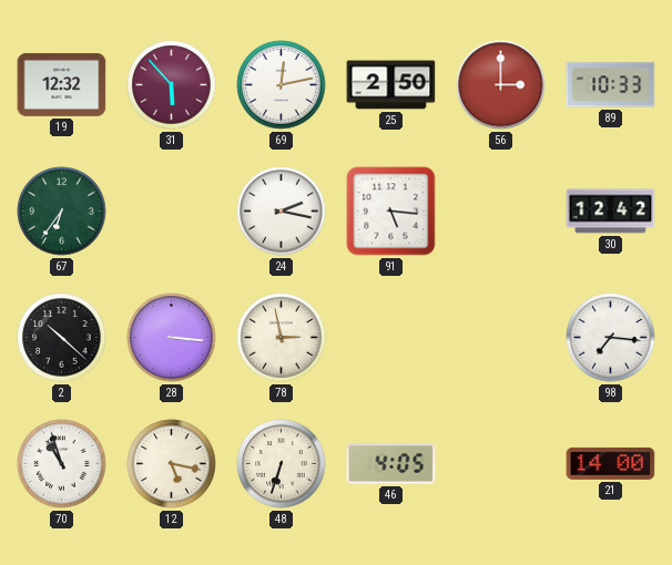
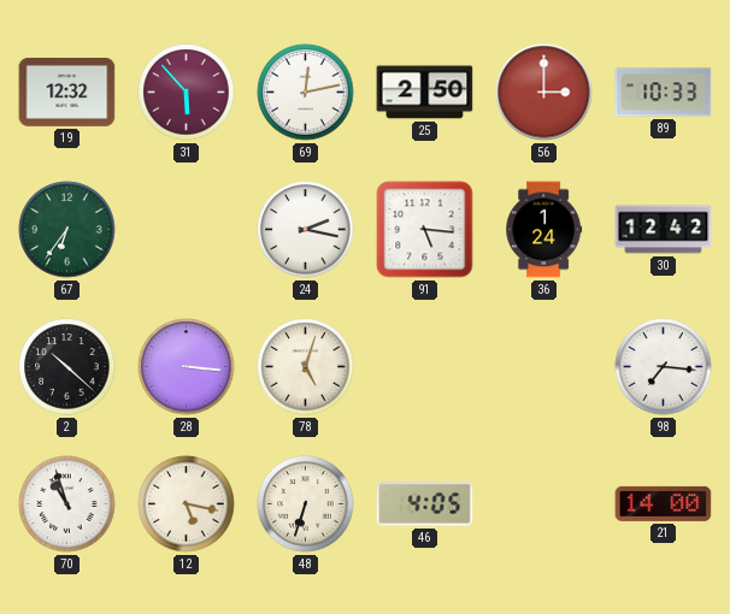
36: none -> 1:24
78: 2:58 -> 5:03
